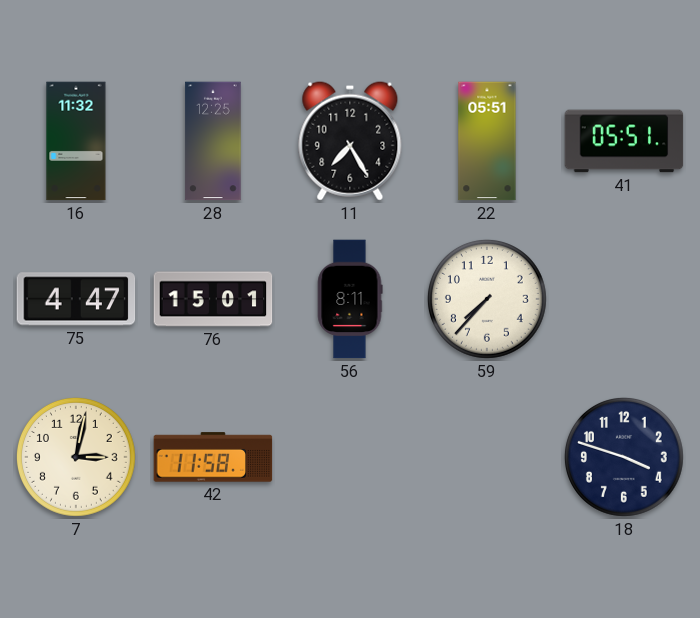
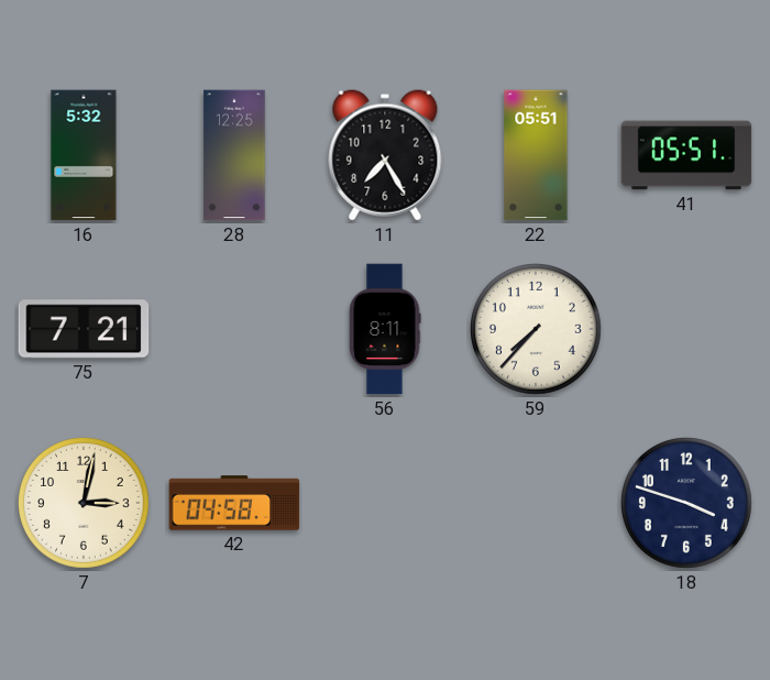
16: 11:32 -> 5:32
75: 4:47 -> 7:21
76: 15:01 -> none
42: 11:58 -> 04:58
